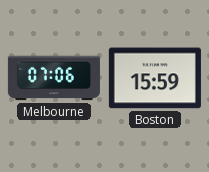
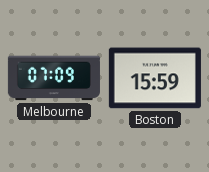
Melbourne: 07:06 -> 07:09
